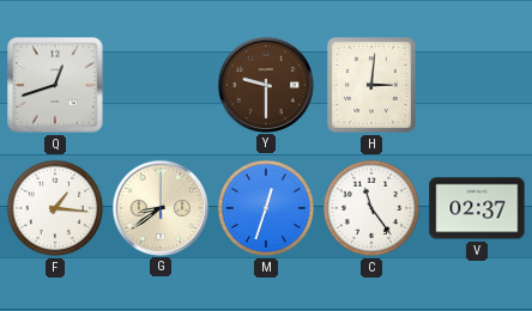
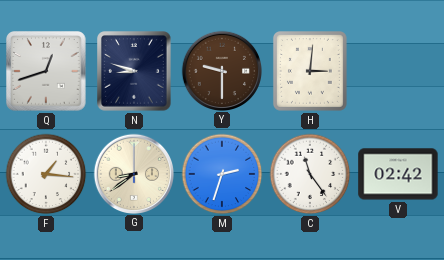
N: none -> 8:48
M: 12:33 -> 2:33
V: 02:37 -> 02:42
